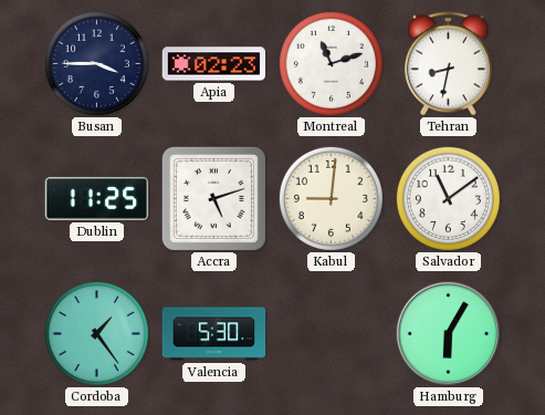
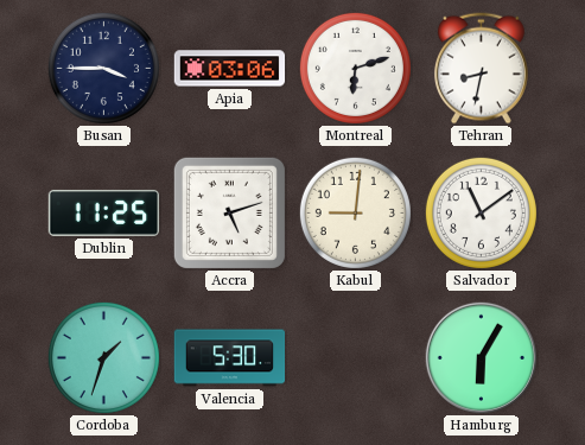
Apia: 02:23 -> 03:06
Montreal: 11:12 -> 6:12
Cordoba: 1:24 -> 1:33
